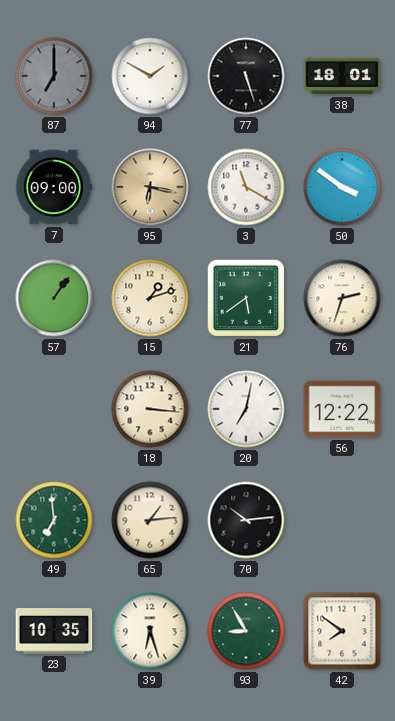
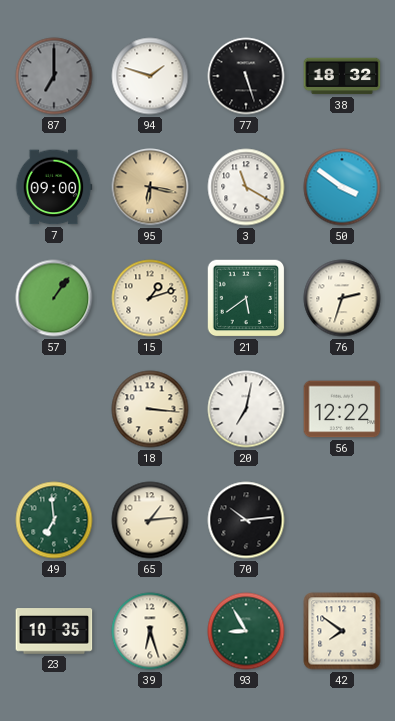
94: 1:50 -> 1:48
38: 18:01 -> 18:32
